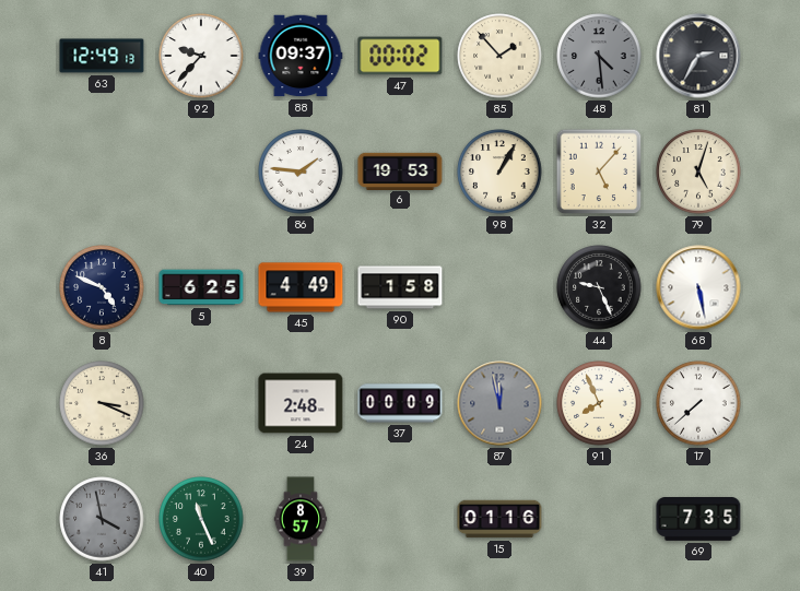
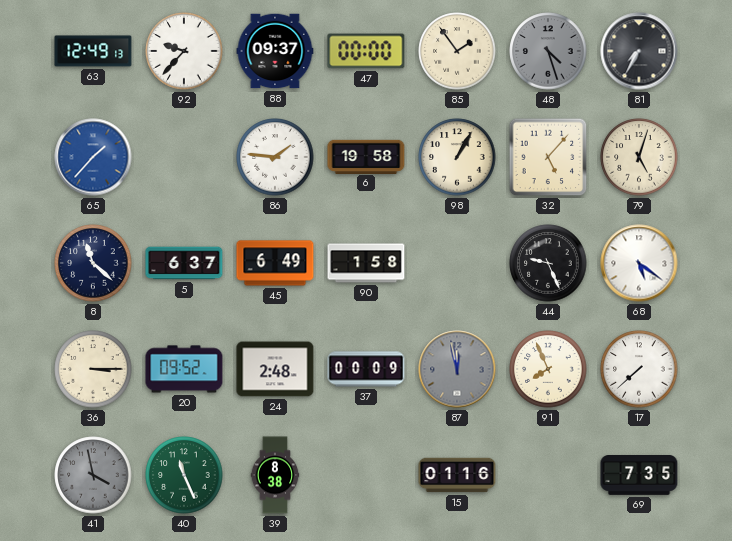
47: 00:02 -> 00:00
85: 1:53 -> 1:54
48: 4:29 -> 4:27
81: 2:35 -> 7:35
65: none -> 1:37
6: 19:53 -> 19:58
8: 4:49 -> 11:22
5: 6:25 -> 6:37
45: 4:49 -> 6:49
68: 5:28 -> 5:21
36: 3:19 -> 3:15
20: none -> 09:52
39: 8:57 -> 8:38
